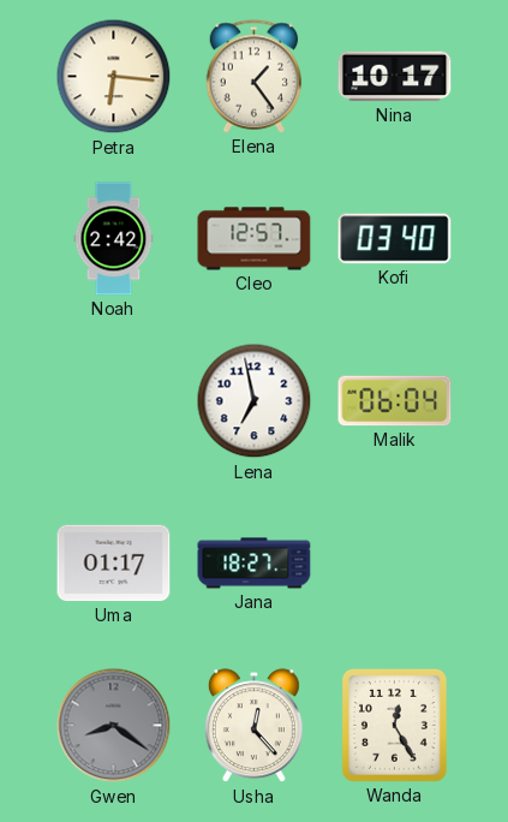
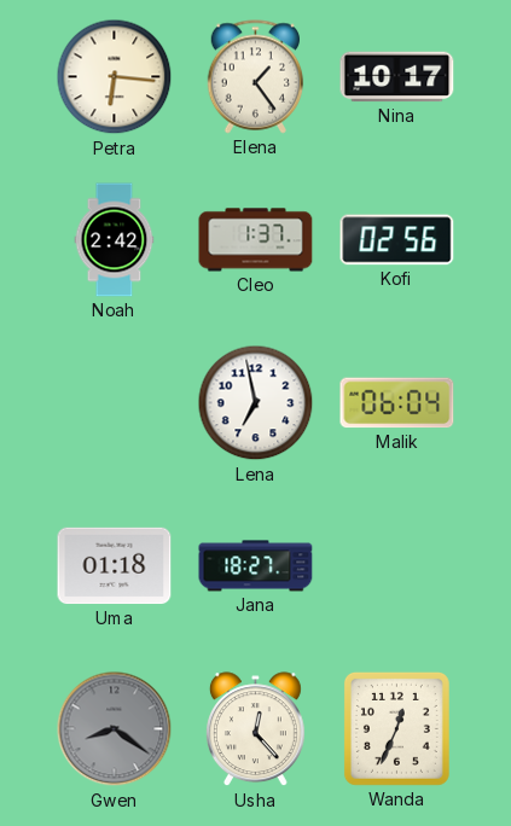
Cleo: 12:57 -> 1:37
Kofi: 03:40 -> 02:56
Uma: 01:17 -> 01:18
Wanda: 12:25 -> 12:34
